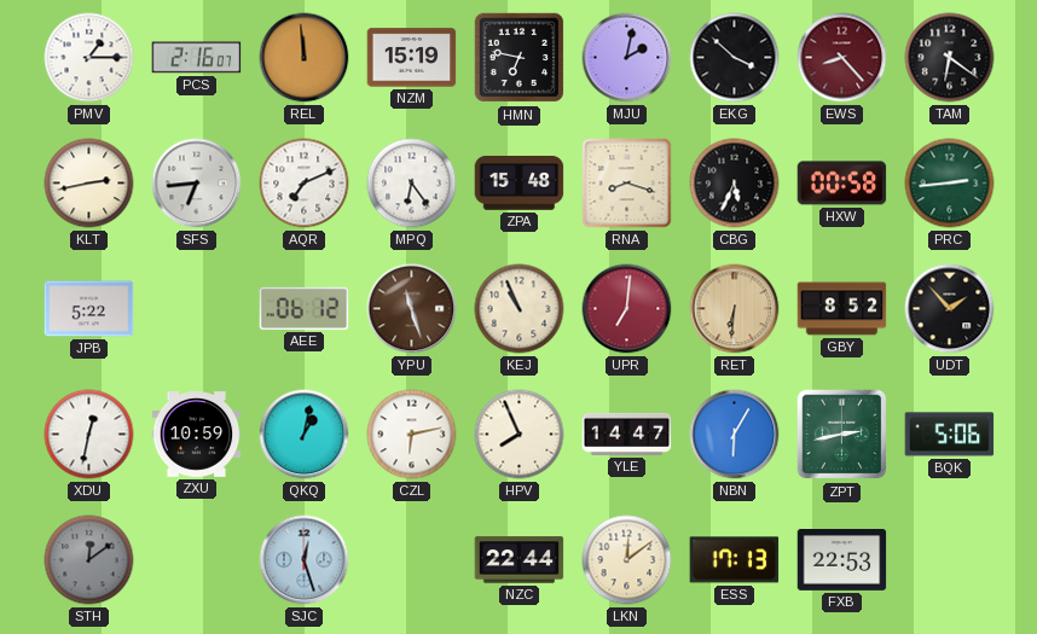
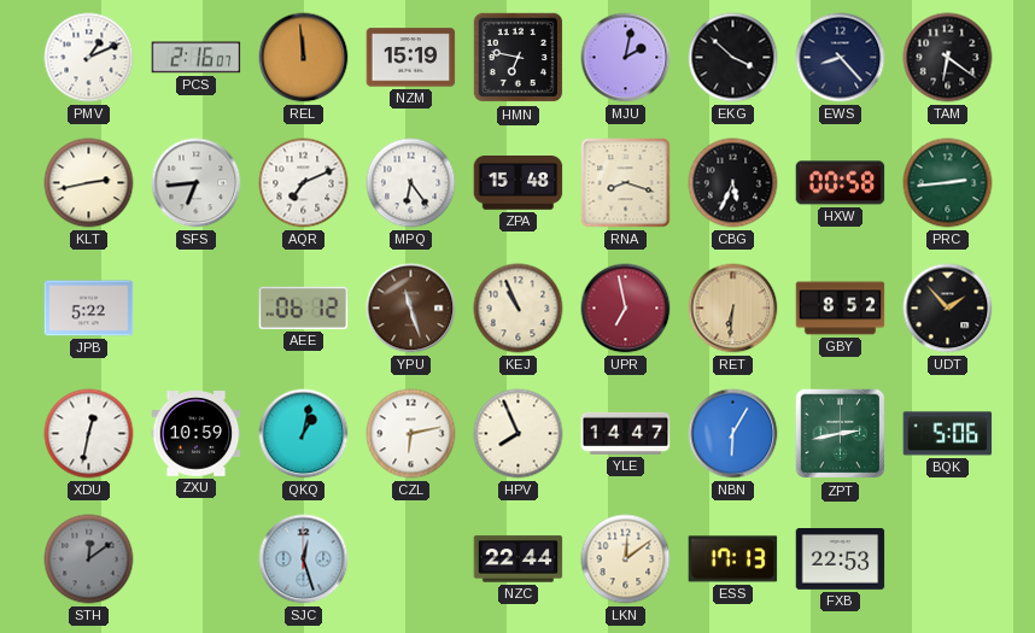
PMV: 1:15 -> 1:11
EWS dial: burgundy -> navy
UPR: 7:01 -> 6:58
